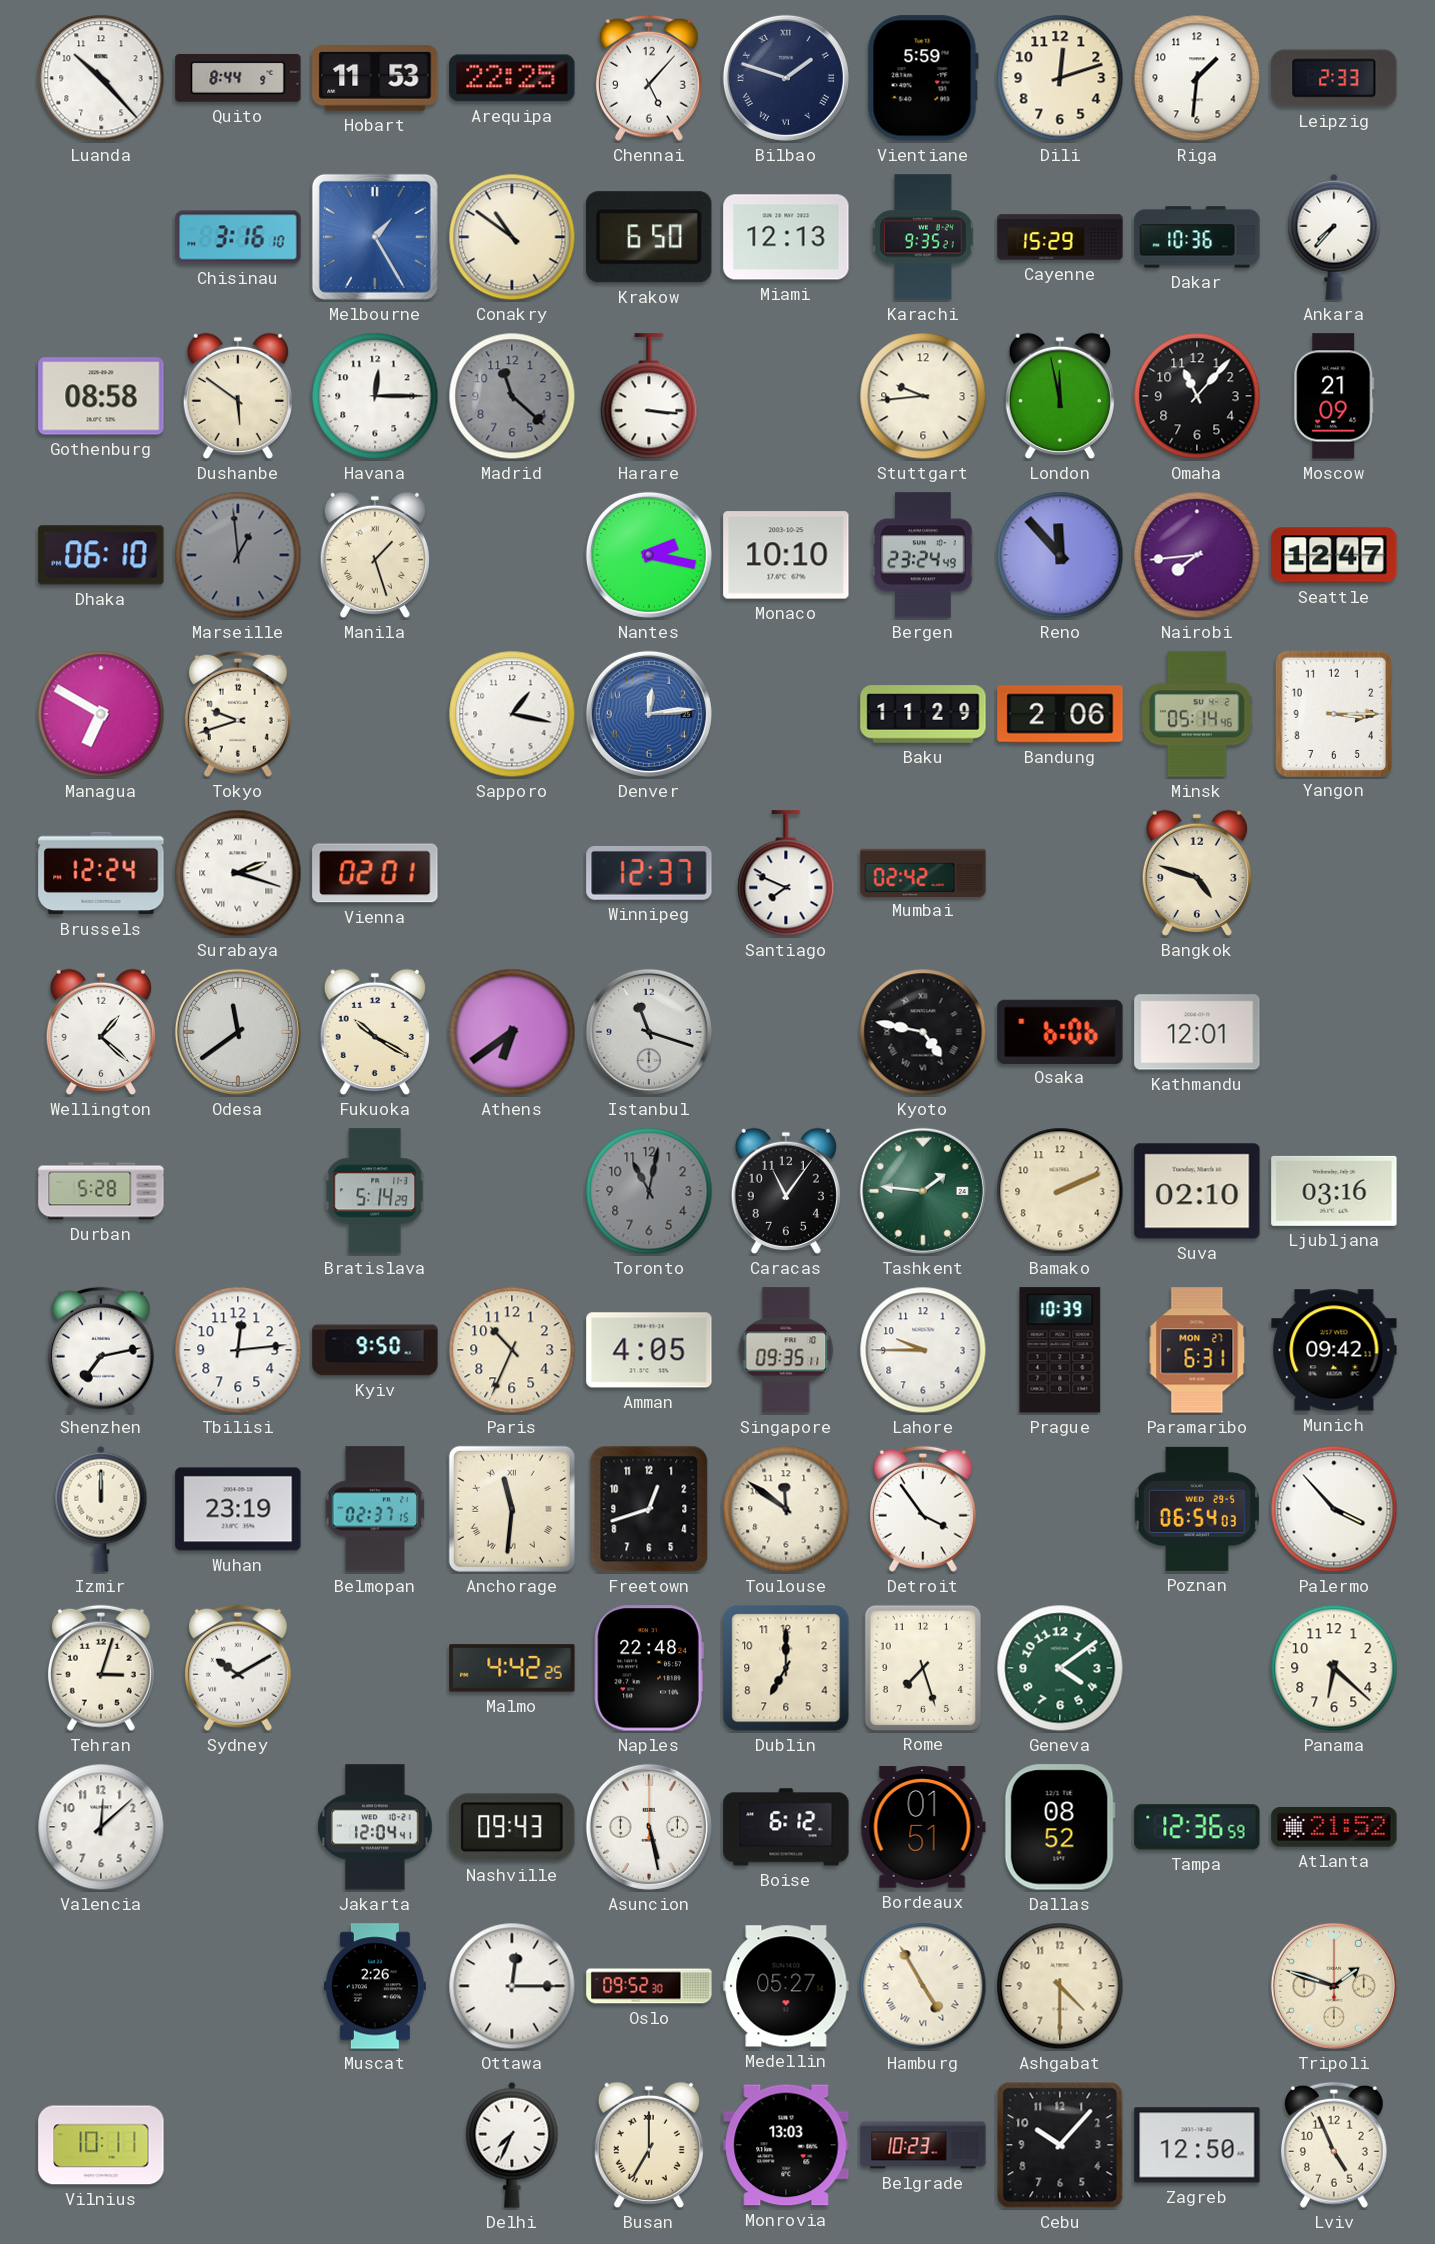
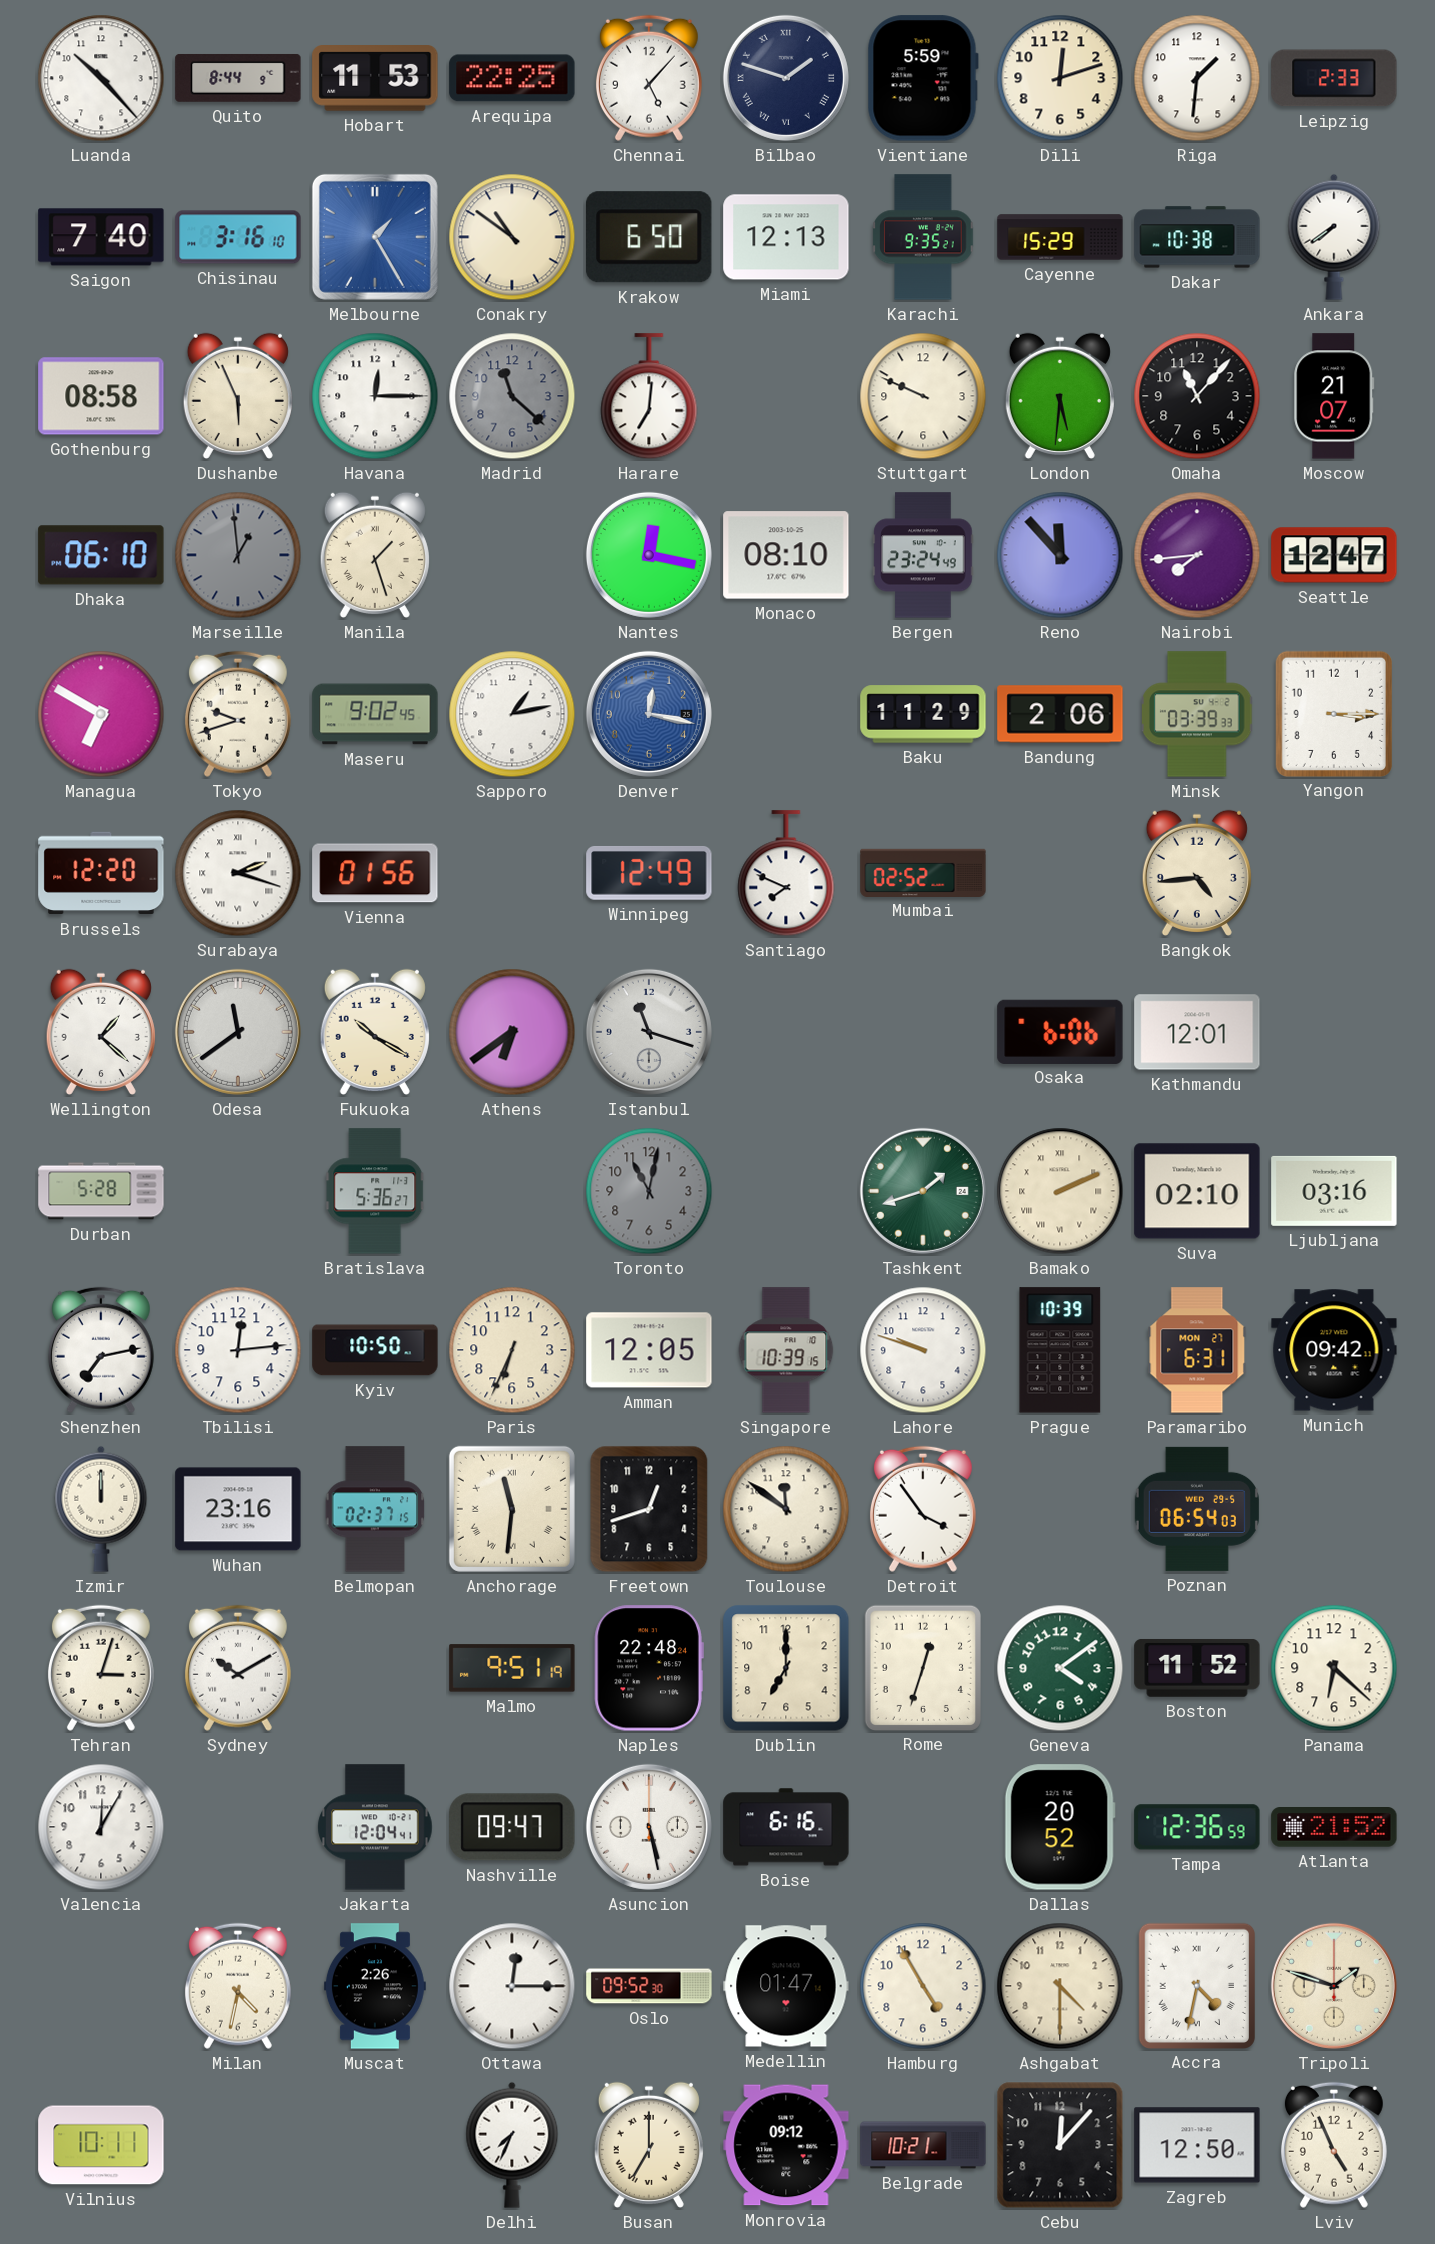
Saigon: none -> 7:40
Dakar: 10:36 -> 10:38
Ankara: 7:37 -> 7:39
Dushanbe: 5:51 -> 5:56
Harare: 3:16 -> 7:01
Stuttgart: 9:44 -> 9:49
London: 11:58 -> 5:31
Moscow: 21:09 -> 21:07
Nantes: 2:17 -> 12:17
Monaco: 10:10 -> 08:10
Maseru: none -> 9:02
Sapporo: 1:17 -> 1:13
Denver: 12:14 -> 12:17
Minsk: 05:14 -> 03:39
Brussels: 12:24 -> 12:20
Vienna: 02:01 -> 01:56
Winnipeg: 12:37 -> 12:49
Mumbai: 02:42 -> 02:52
Bangkok: 4:48 -> 4:44
Kyoto: 4:47 -> none
Bratislava: 5:14 -> 5:36
Caracas: 11:06 -> none
Tashkent: 1:46 -> 1:42
Bamako numerals: Arabic -> Roman
Kyiv: 9:50 -> 10:50
Paris: 10:34 -> 6:34
Amman: 4:05 -> 12:05
Singapore: 09:35 -> 10:39
Lahore: 9:45 -> 9:48
Wuhan: 23:19 -> 23:16
Palermo: 3:53 -> none
Malmo: 4:42 -> 9:51
Rome: 7:27 -> 12:33
Boston: none -> 11:52
Valencia: 12:08 -> 12:05
Nashville: 09:43 -> 09:47
Boise: 6:12 -> 6:16
Bordeaux: 01:51 -> none
Dallas: 08:52 -> 20:52
Milan: none -> 4:32
Medellin: 05:27 -> 01:47
Hamburg numerals: Roman -> Arabic
Accra: none -> 4:32
Monrovia: 13:03 -> 09:12
Belgrade: 10:23 -> 10:21
Cebu: 10:07 -> 12:07
